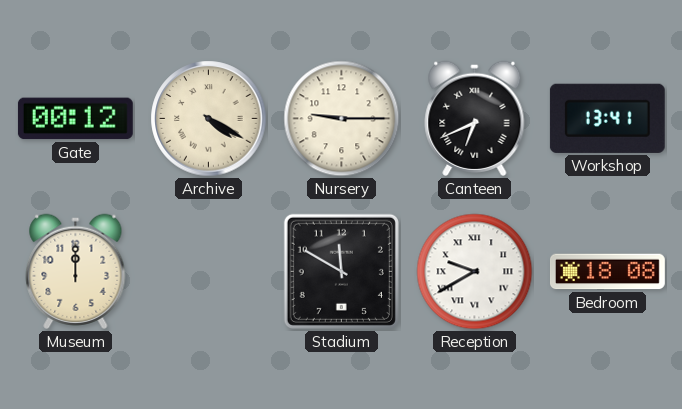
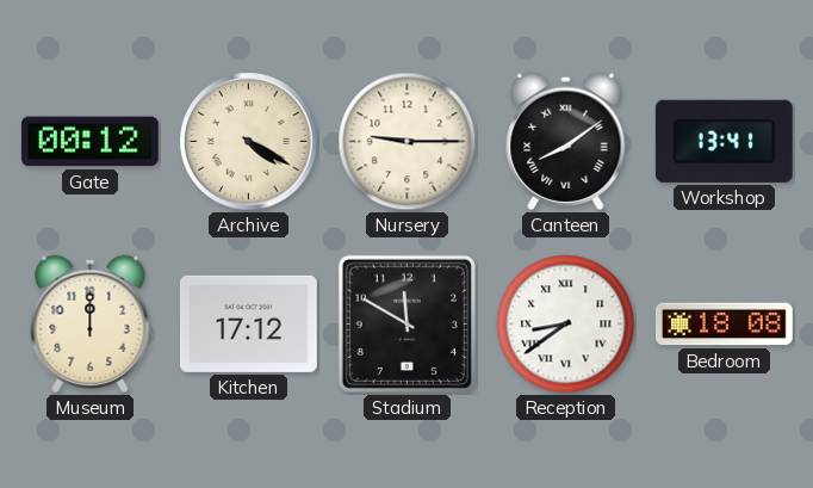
Canteen: 6:41 -> 8:09
Kitchen: none -> 17:12
Reception: 9:40 -> 8:39
